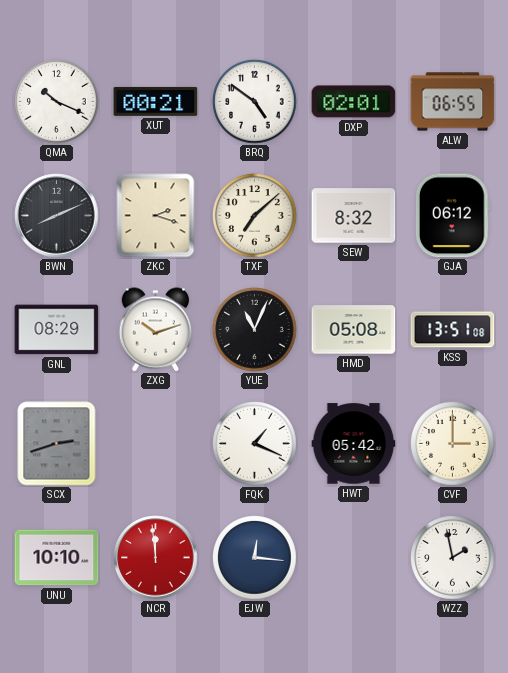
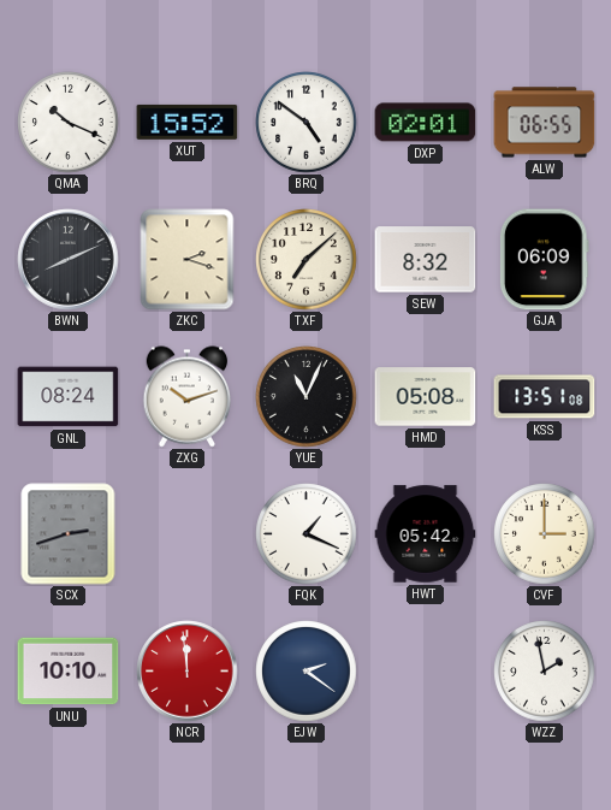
XUT: 00:21 -> 15:52
GJA: 06:12 -> 06:09
GNL: 08:29 -> 08:24
EJW: 12:16 -> 2:21
